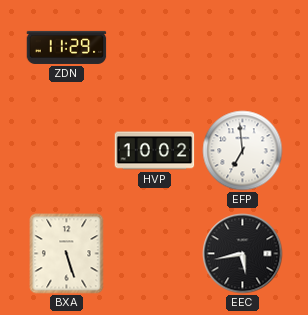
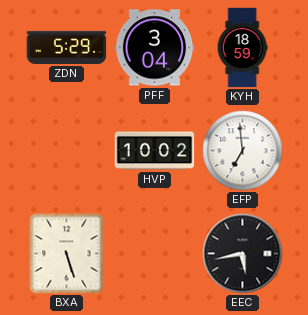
ZDN: 11:29 -> 5:29
PFF: none -> 3:04
KYH: none -> 18:59
